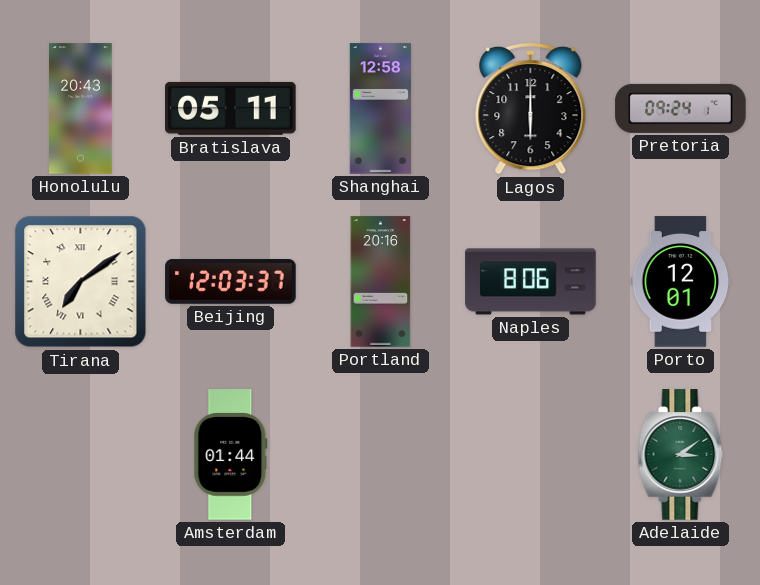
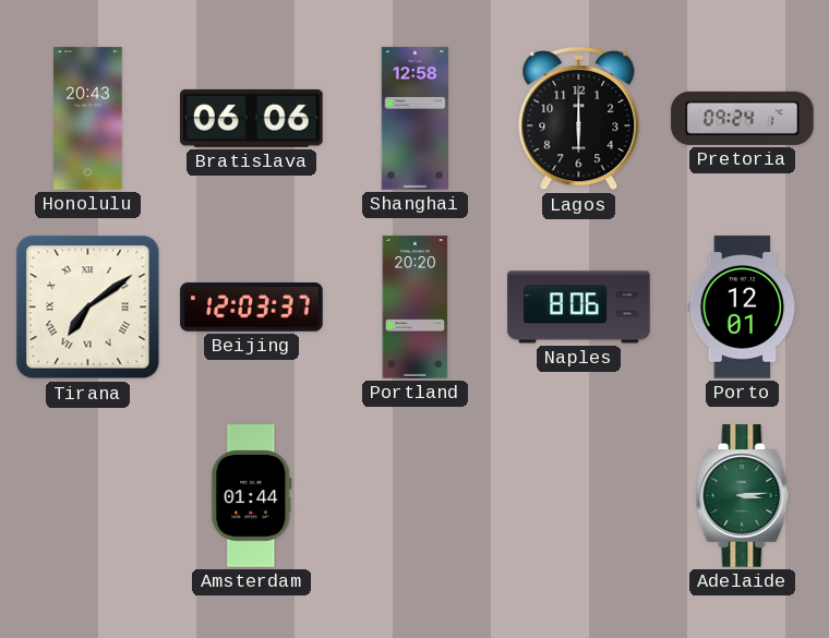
Bratislava: 05:11 -> 06:06
Portland: 20:16 -> 20:20
Adelaide: 3:09 -> 3:14
